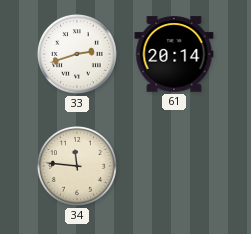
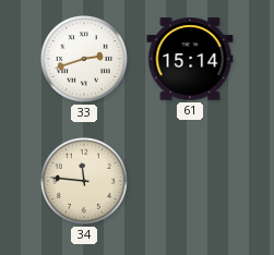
61: 20:14 -> 15:14
